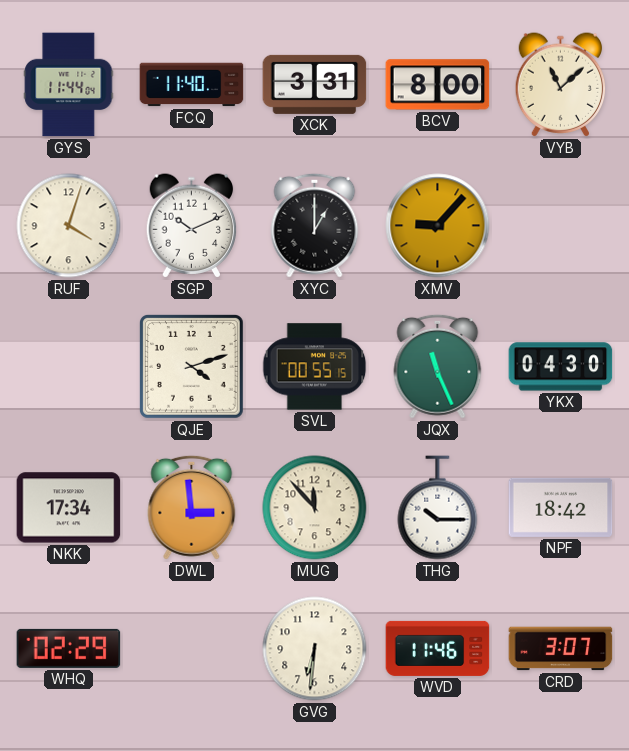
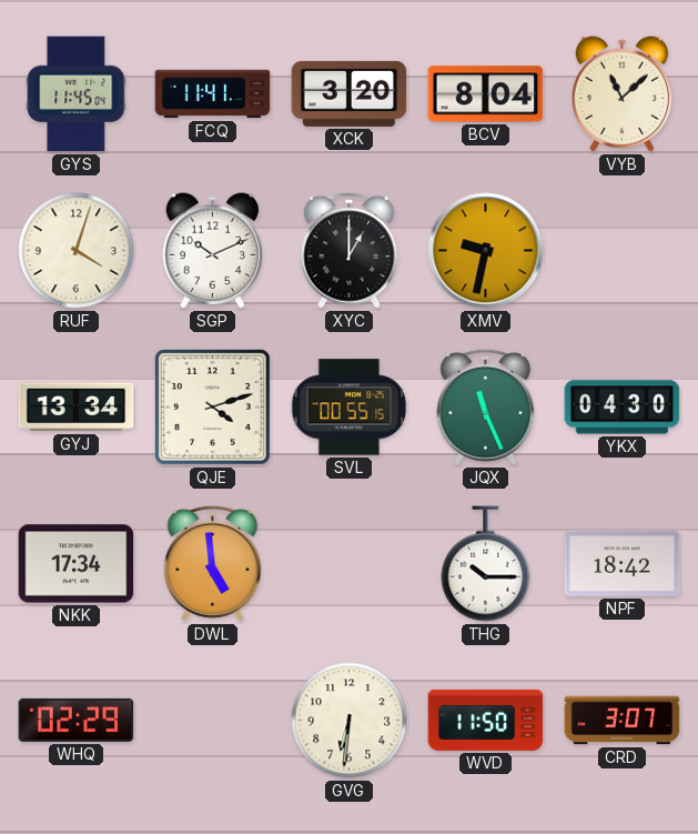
GYS: 11:44 -> 11:45
FCQ: 11:40 -> 11:41
XCK: 3:31 -> 3:20
BCV: 8:00 -> 8:04
XMV: 9:07 -> 9:32
GYJ: none -> 13:34
DWL: 2:59 -> 4:59
MUG: 11:53 -> none
WVD: 11:46 -> 11:50
